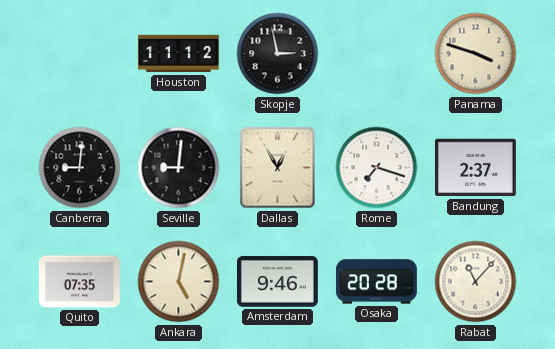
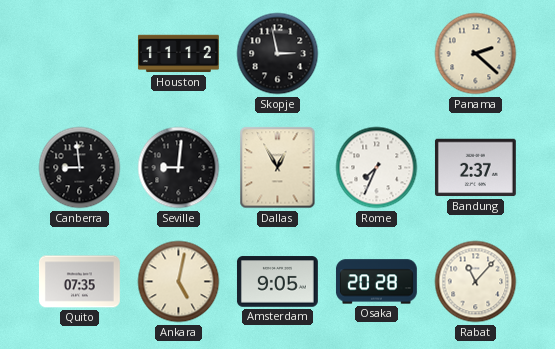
Panama: 3:48 -> 2:22
Canberra: 9:01 -> 8:59
Rome: 7:18 -> 7:34
Amsterdam: 9:46 -> 9:05
